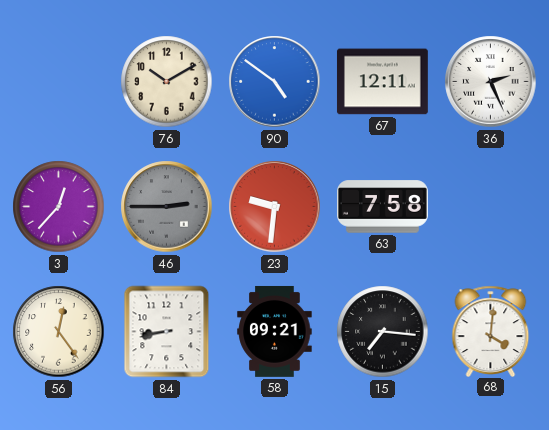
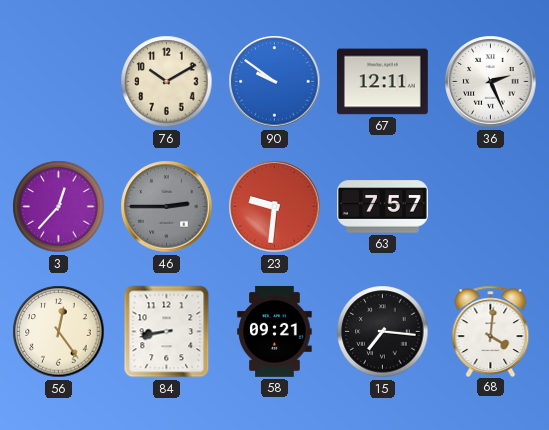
90: 4:51 -> 9:51
63: 7:58 -> 7:57
